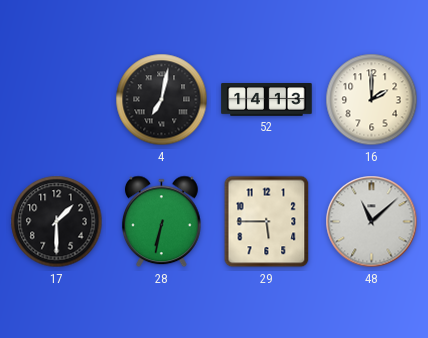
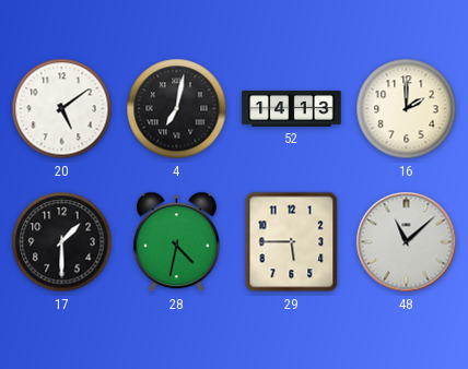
20: none -> 5:09
28: 6:32 -> 4:32
